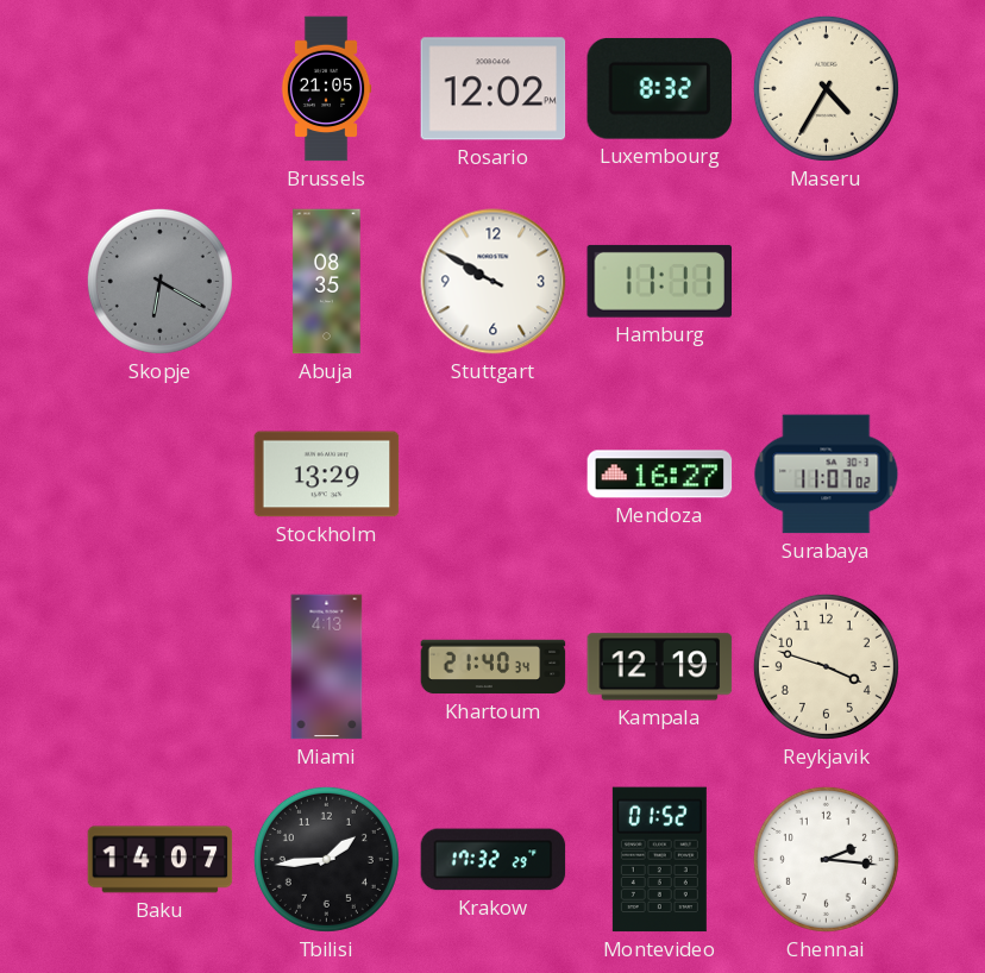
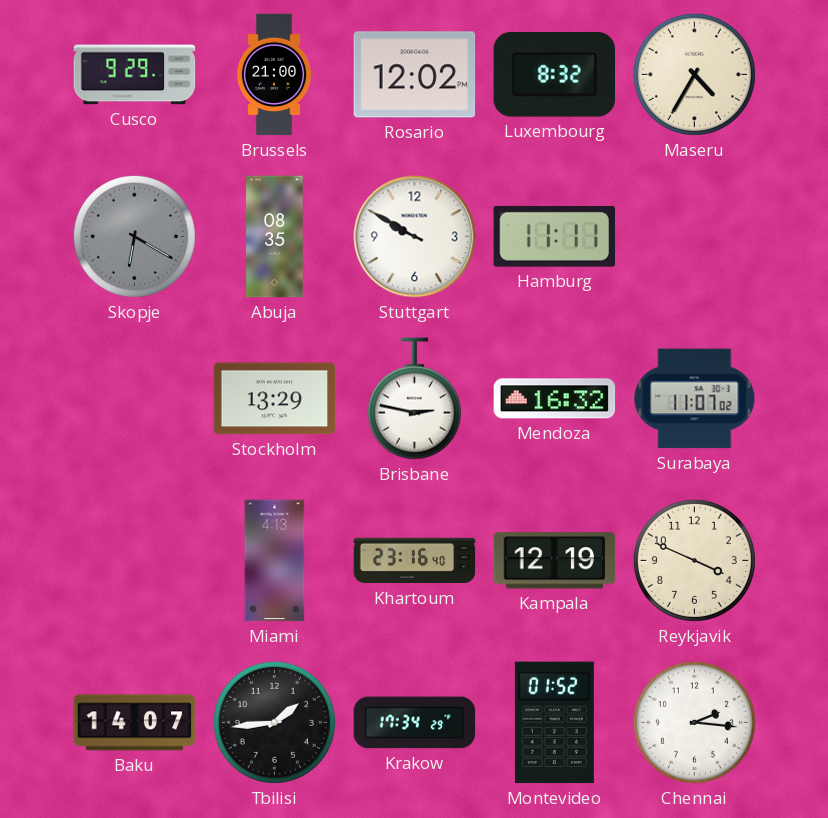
Cusco: none -> 9:29
Brussels: 21:05 -> 21:00
Brisbane: none -> 2:47
Mendoza: 16:27 -> 16:32
Khartoum: 21:40 -> 23:16
Reykjavik: 3:48 -> 3:49
Krakow: 17:32 -> 17:34
